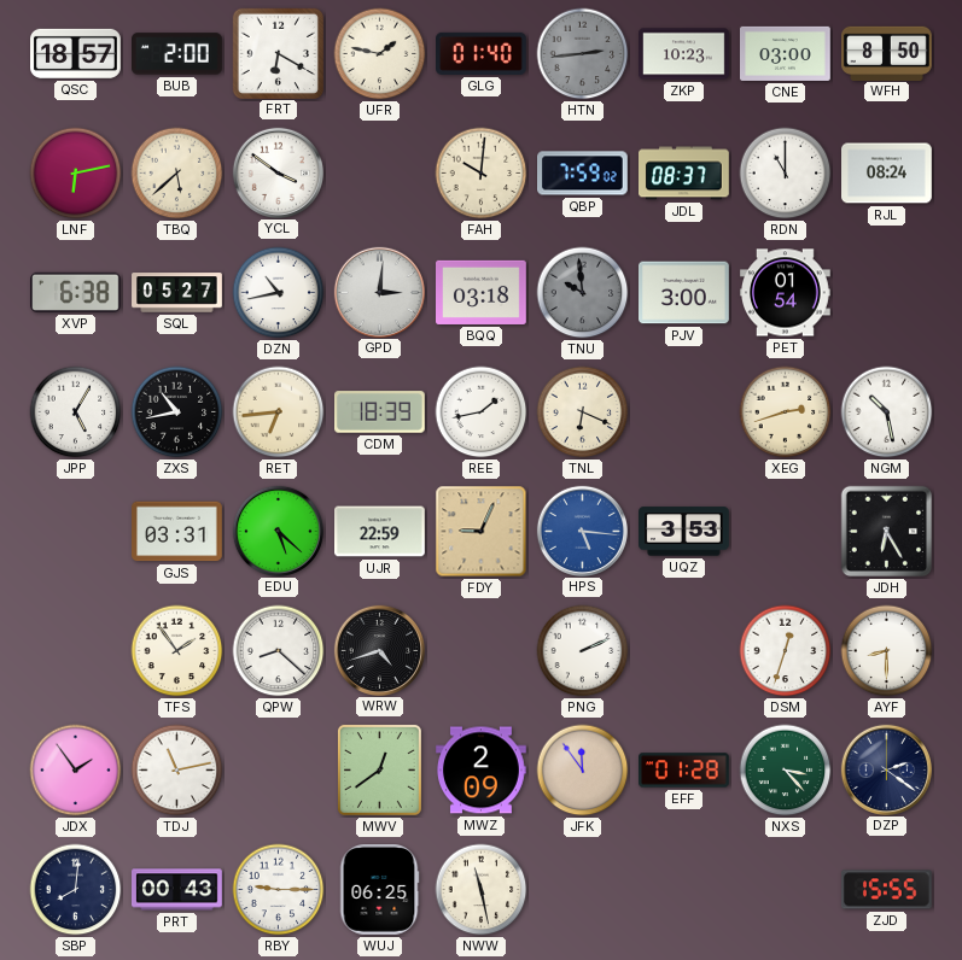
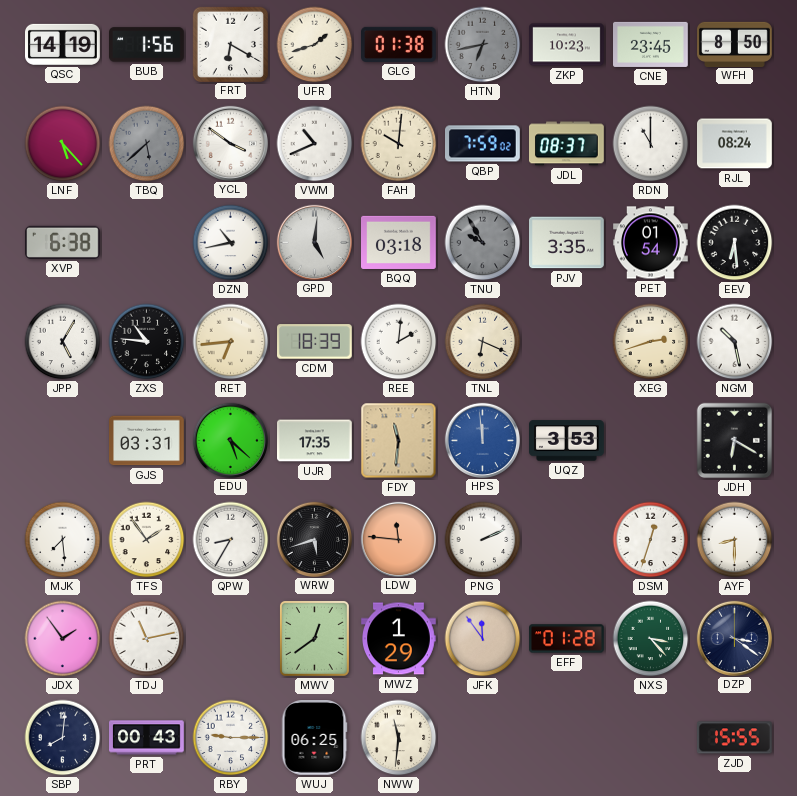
QSC: 18:57 -> 14:19
BUB: 2:00 -> 1:56
UFR: 1:47 -> 1:42
GLG: 01:40 -> 01:38
HTN: 2:44 -> 6:43
CNE: 03:00 -> 23:45
LNF: 6:13 -> 5:23
TBQ dial: cream -> grey
VWM: none -> 10:41
SQL: 05:27 -> none
GPD: 3:01 -> 5:01
TNU: 9:59 -> 9:55
PJV: 3:00 -> 3:35
EEV: none -> 6:29
ZXS: 10:43 -> 10:46
REE: 1:43 -> 2:01
UJR: 22:59 -> 17:35
FDY: 9:04 -> 11:31
HPS: 5:16 -> 11:59
JDH: 6:25 -> 6:20
MJK: none -> 7:29
QPW: 8:22 -> 8:35
WRW: 4:42 -> 5:42
LDW: none -> 11:46
MWZ: 2:09 -> 1:29
DZP: 2:21 -> 3:21
NWW: 11:28 -> 11:31
